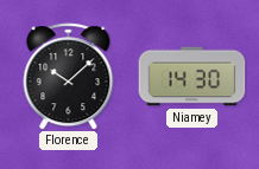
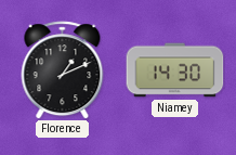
Florence: 10:08 -> 1:11
